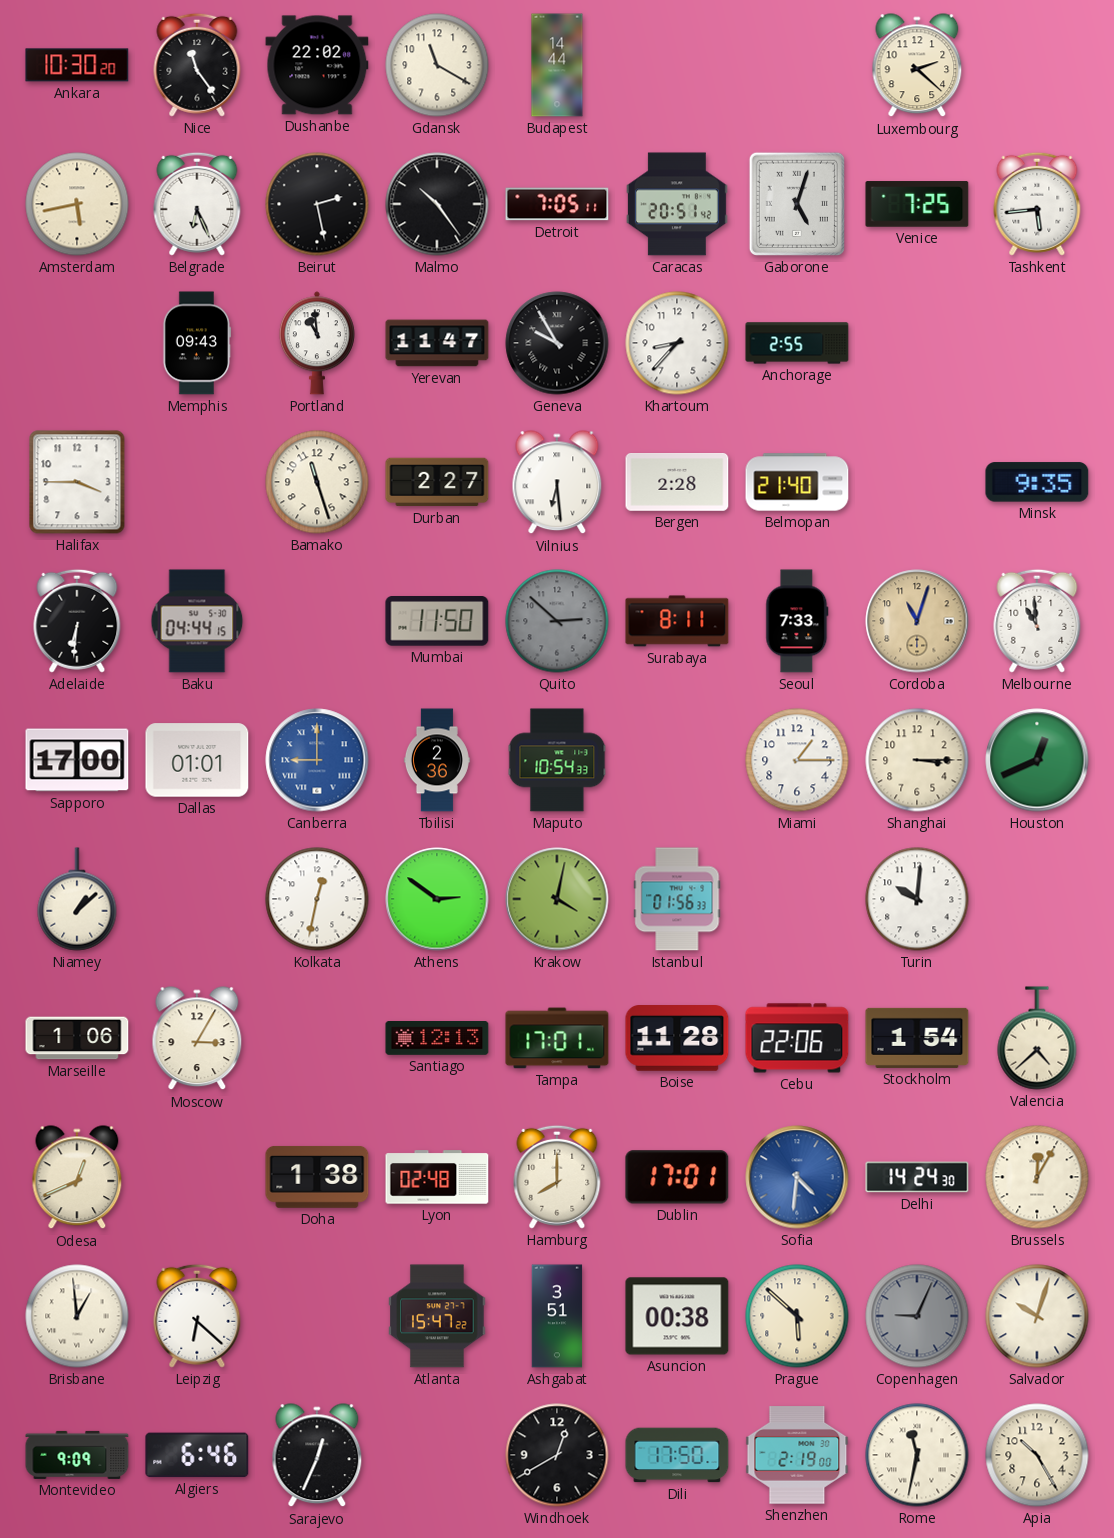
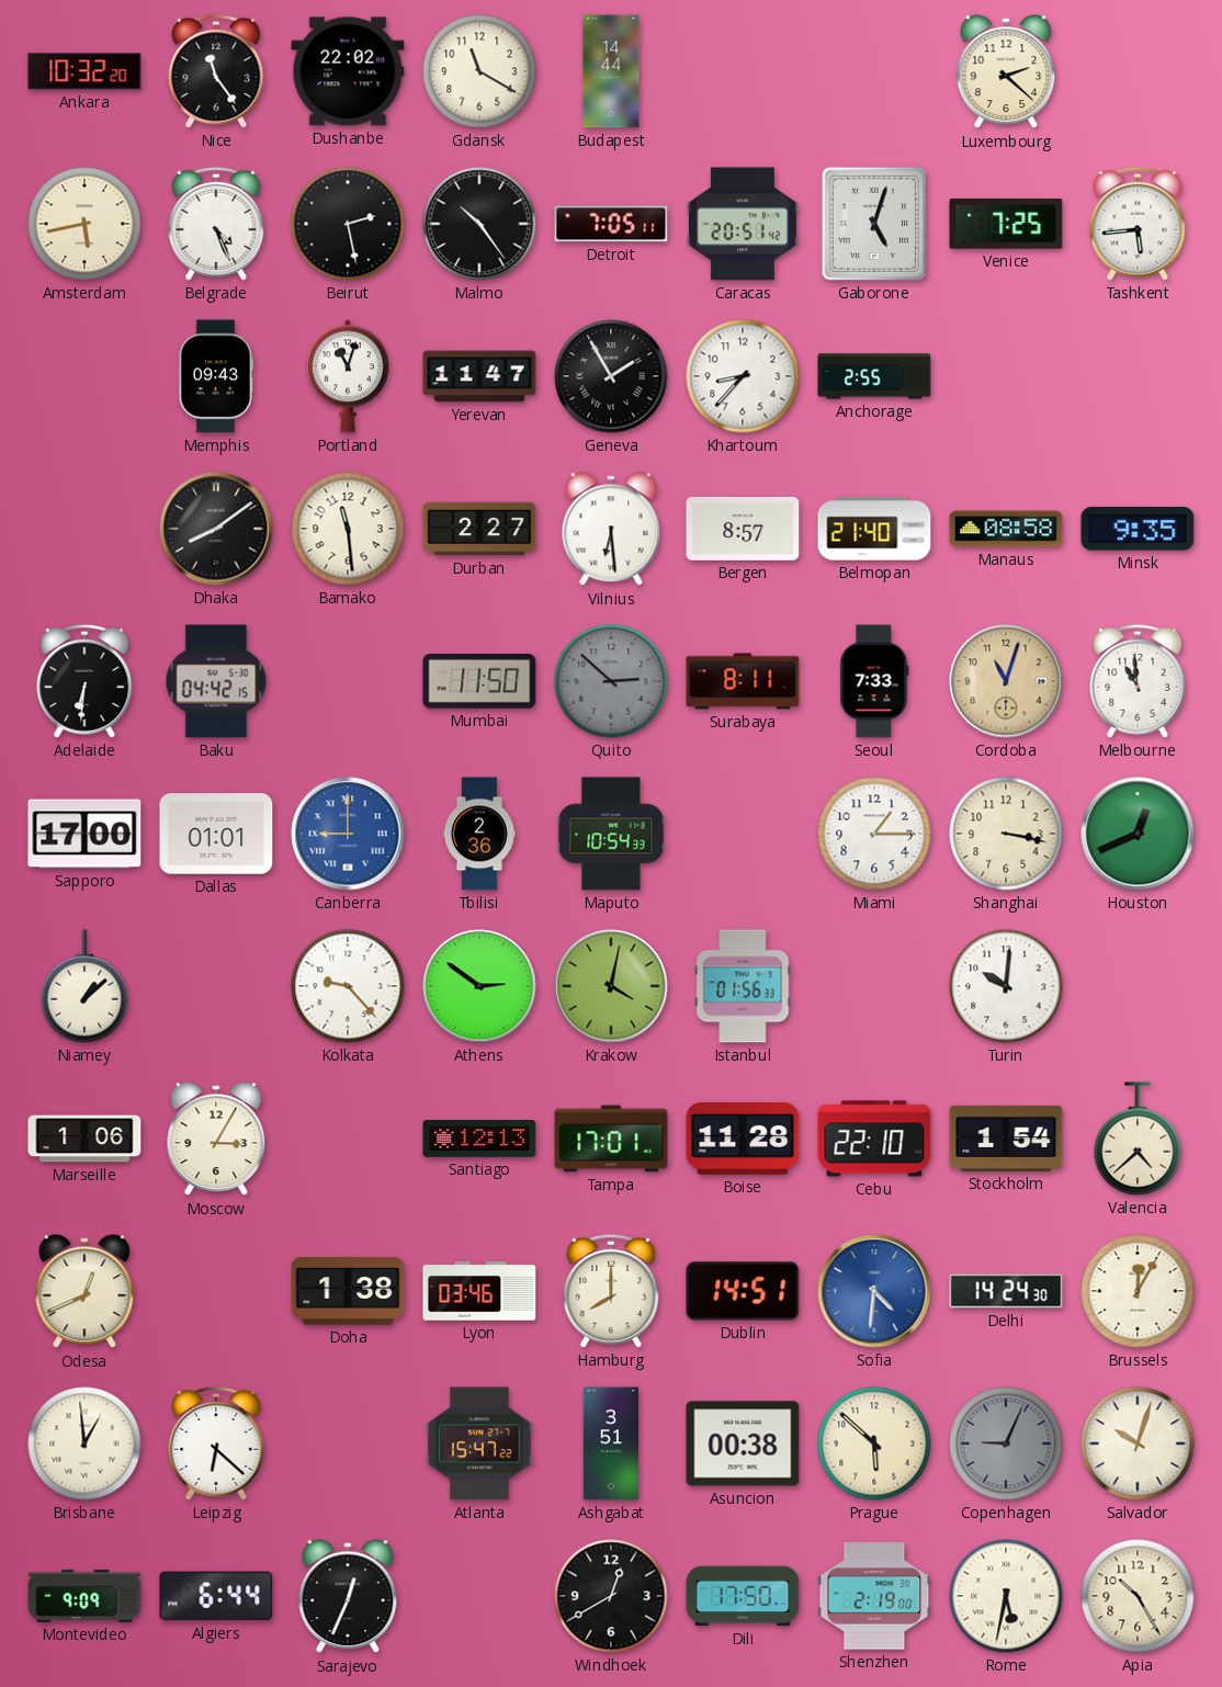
Ankara: 10:30 -> 10:32
Belgrade: 6:26 -> 4:26
Portland: 10:59 -> 11:03
Geneva: 9:55 -> 1:55
Halifax: 3:45 -> none
Dhaka: none -> 8:09
Bamako: 11:27 -> 11:29
Bergen: 2:28 -> 8:57
Manaus: none -> 08:58
Baku: 04:44 -> 04:42
Shanghai: 3:15 -> 3:17
Kolkata: 12:32 -> 9:23
Cebu: 22:06 -> 22:10
Lyon: 02:48 -> 03:46
Dublin: 17:01 -> 14:51
Algiers: 6:46 -> 6:44
Rome: 11:32 -> 5:32
